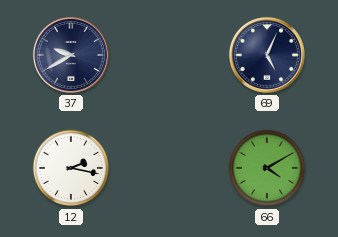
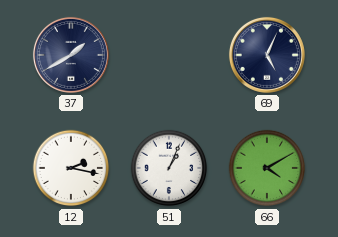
37: 9:40 -> 1:40
51: none -> 1:04
